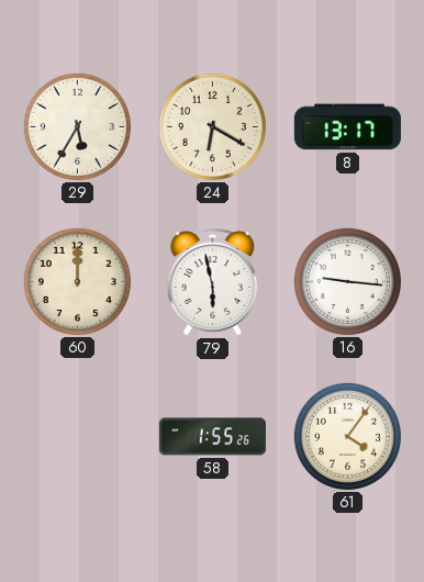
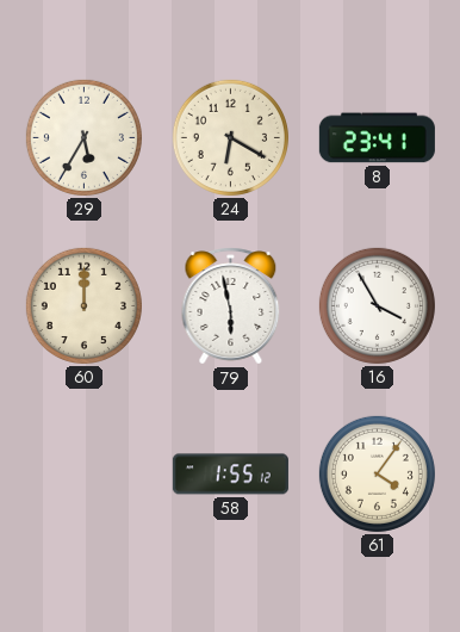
8: 13:17 -> 23:41
16: 9:16 -> 3:55
58: 1:55:26 -> 1:55:12
